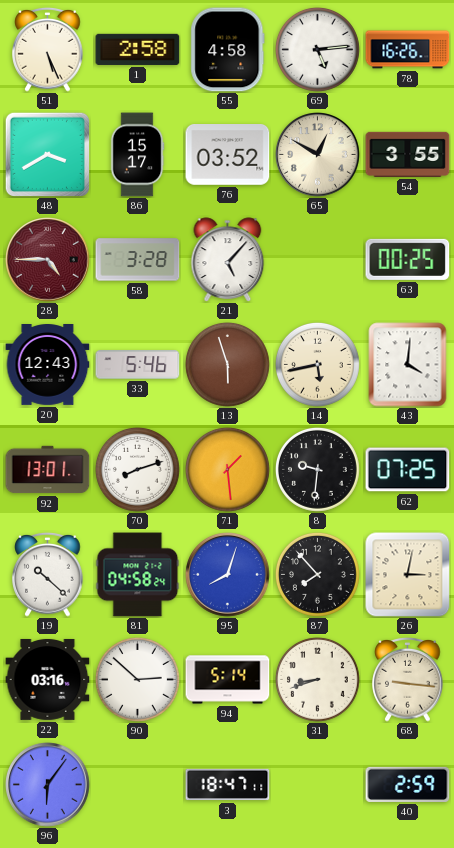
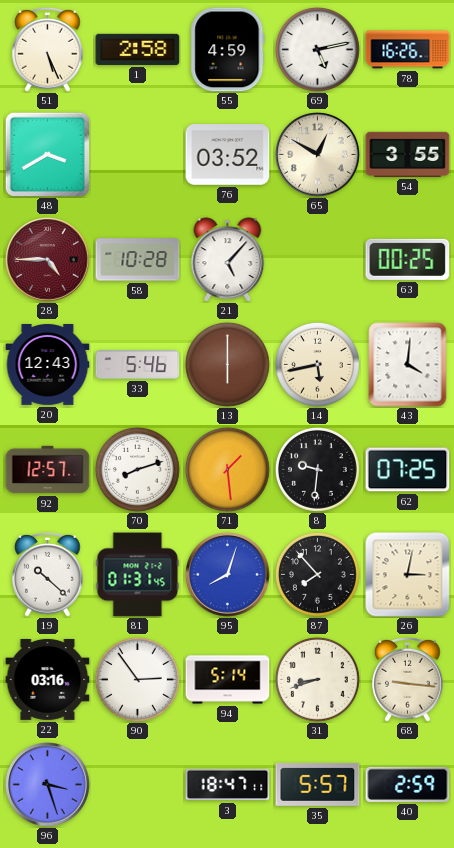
55: 4:58 -> 4:59
69: 5:14 -> 5:13
86: 15:17 -> none
58: 3:28 -> 10:28
13: 5:57 -> 6:00
92: 13:01 -> 12:57
81: 04:58 -> 01:31
90: 2:52 -> 2:54
96: 6:06 -> 3:27
35: none -> 5:57
